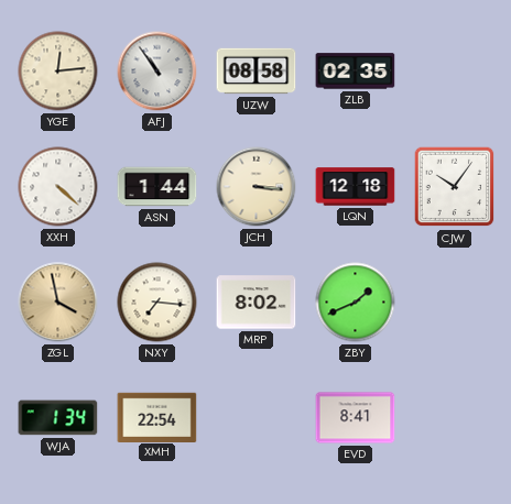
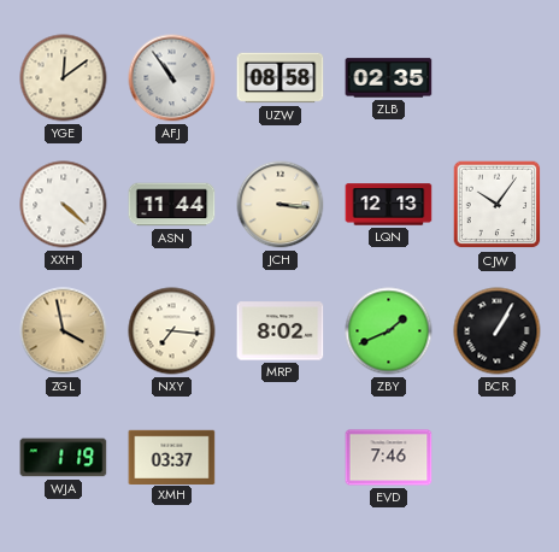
YGE: 12:14 -> 12:09
ASN: 1:44 -> 11:44
LQN: 12:18 -> 12:13
BCR: none -> 1:05
WJA: 1:34 -> 1:19
XMH: 22:54 -> 03:37
EVD: 8:41 -> 7:46
